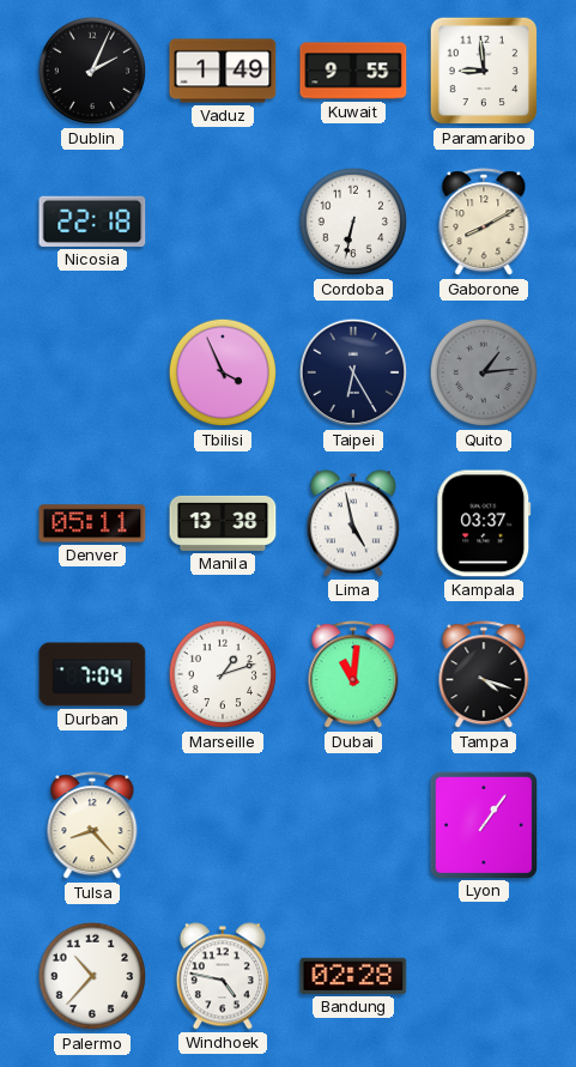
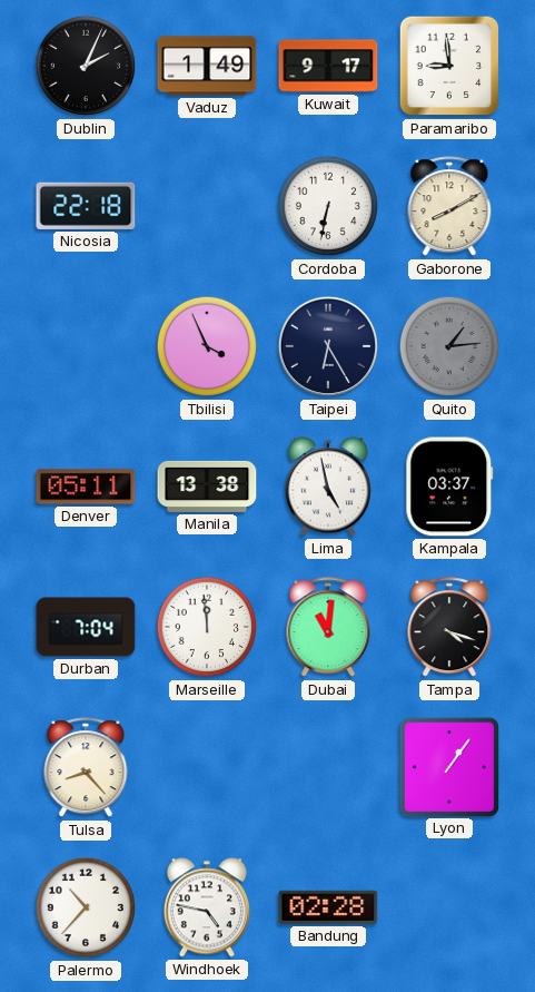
Kuwait: 9:55 -> 9:17
Marseille: 1:12 -> 11:59
